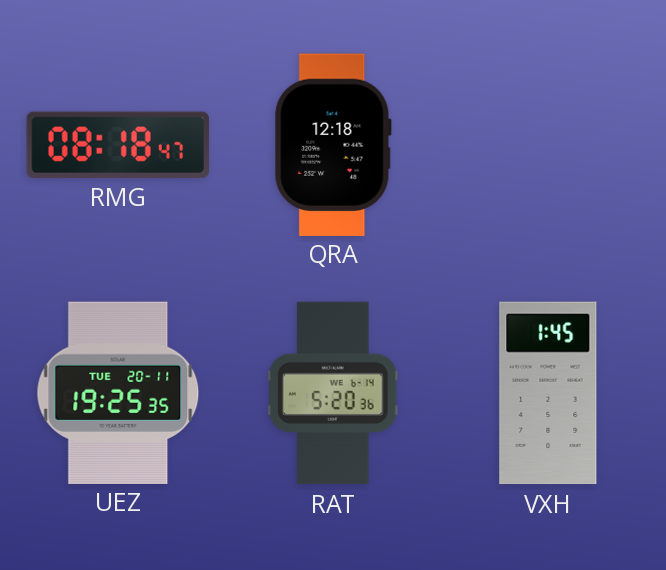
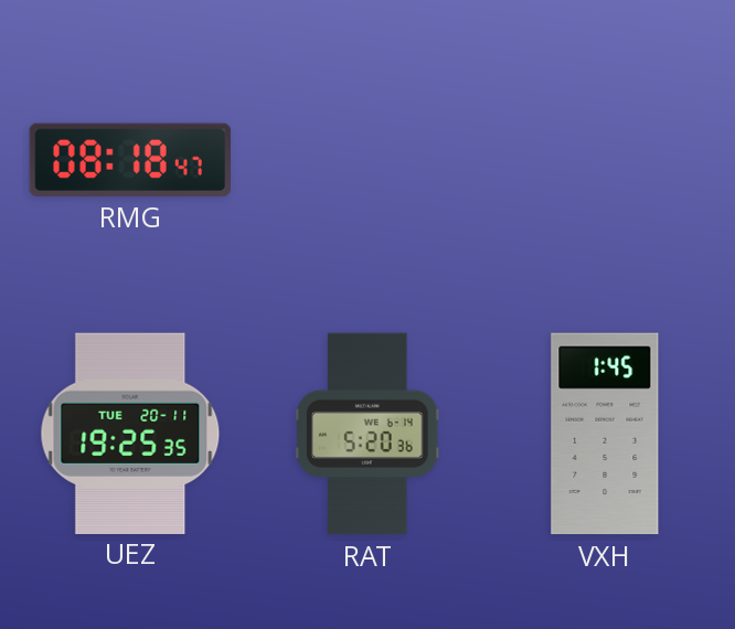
QRA: 12:18 -> none
